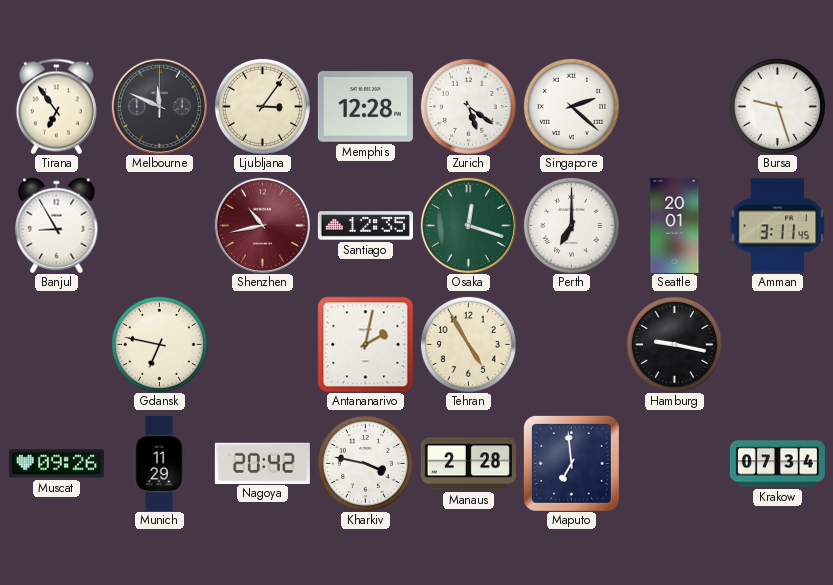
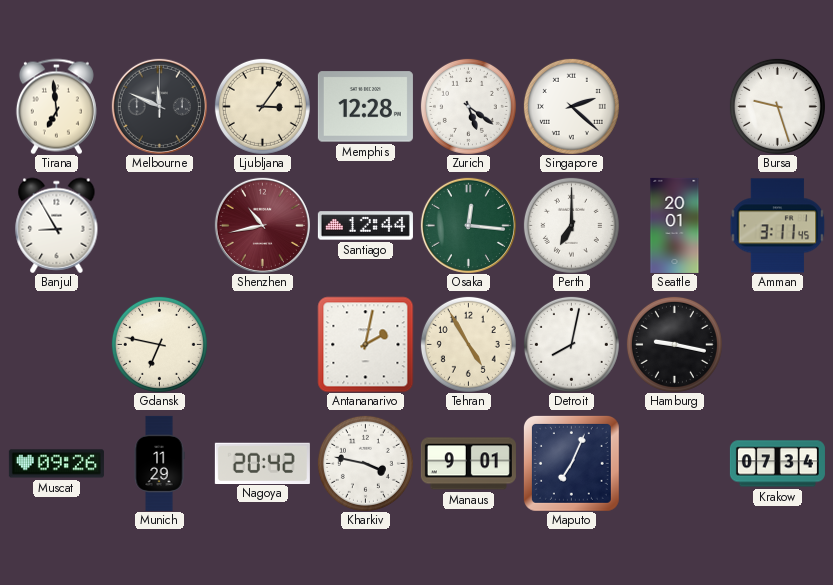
Tirana: 6:54 -> 6:59
Santiago: 12:35 -> 12:44
Osaka: 12:18 -> 12:16
Detroit: none -> 8:02
Manaus: 2:28 -> 9:01
Maputo: 6:59 -> 7:04
